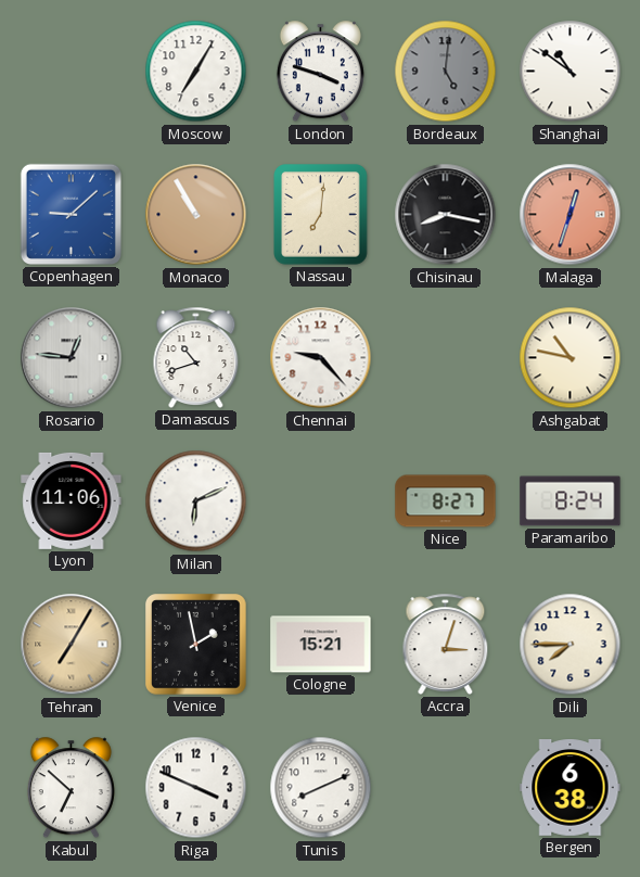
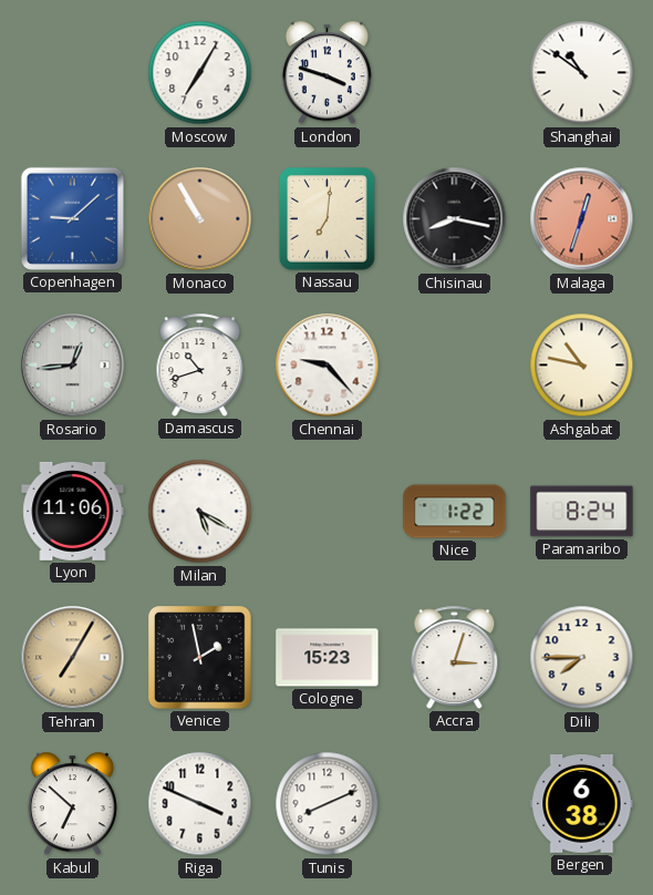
Bordeaux: 5:01 -> none
Rosario: 12:46 -> 12:44
Milan: 6:11 -> 5:20
Nice: 8:27 -> 1:22
Cologne: 15:21 -> 15:23
